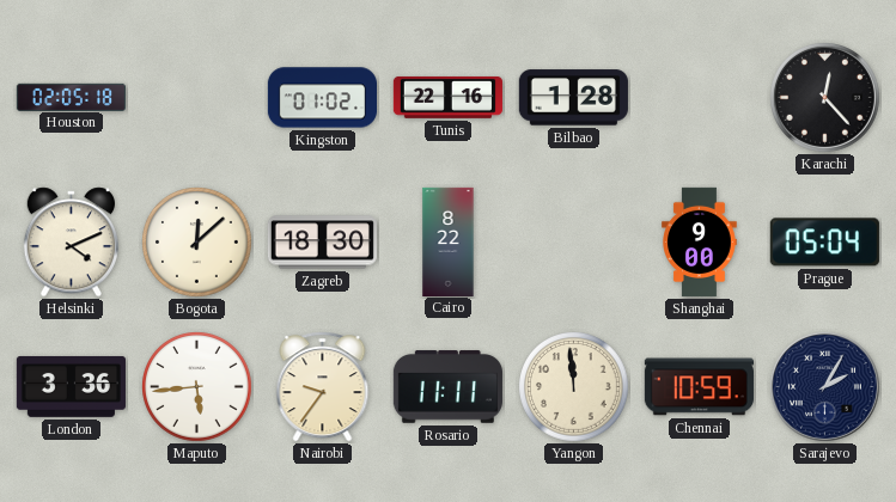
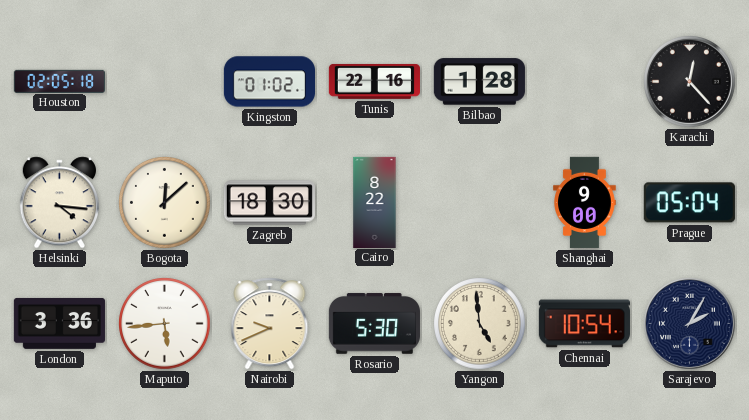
Helsinki: 4:11 -> 4:16
Nairobi: 9:36 -> 9:41
Rosario: 11:11 -> 5:30
Yangon: 11:59 -> 4:59
Chennai: 10:59 -> 10:54
